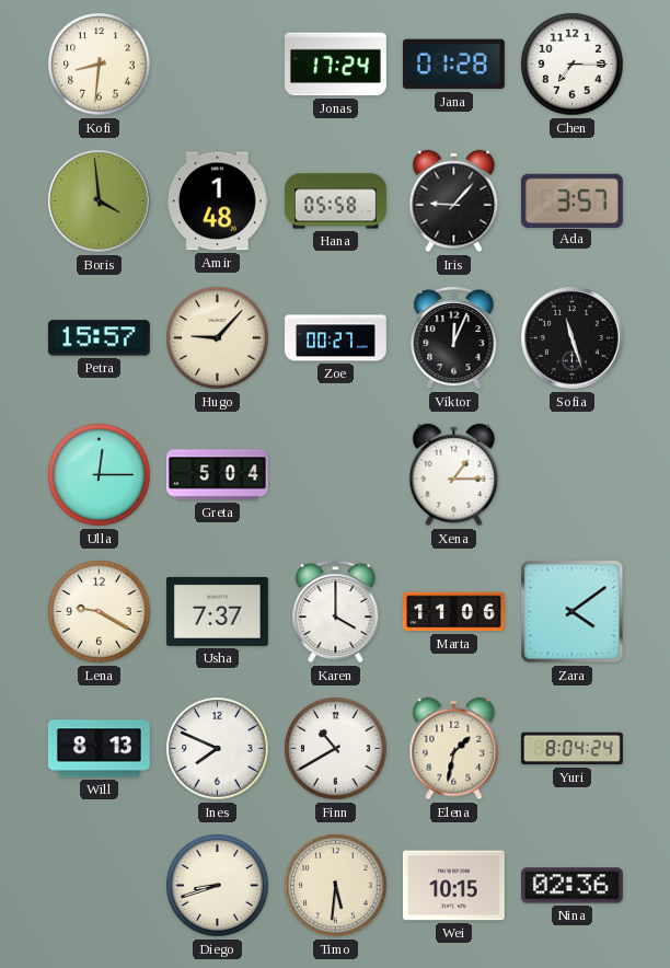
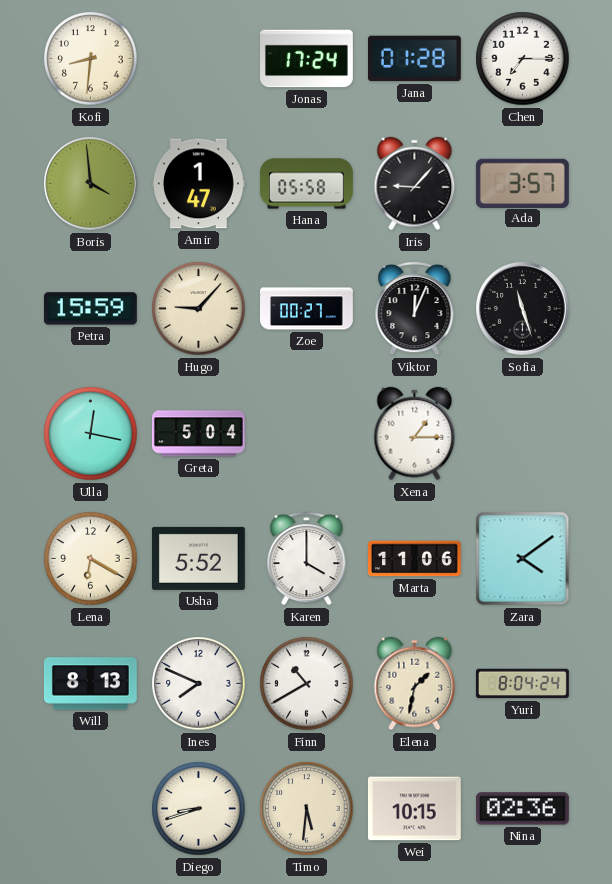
Amir: 1:48 -> 1:47
Petra: 15:57 -> 15:59
Ulla: 12:15 -> 12:17
Lena: 9:20 -> 6:20
Usha: 7:37 -> 5:52
